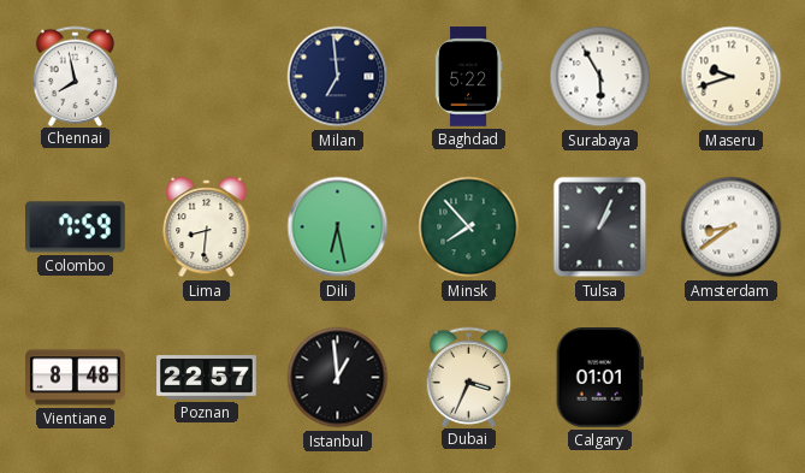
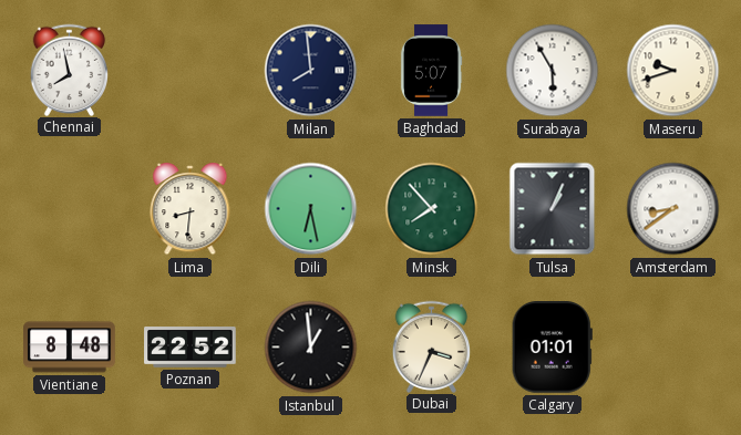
Milan: 6:59 -> 7:59
Baghdad: 5:22 -> 5:07
Colombo: 7:59 -> none
Poznan: 22:57 -> 22:52
